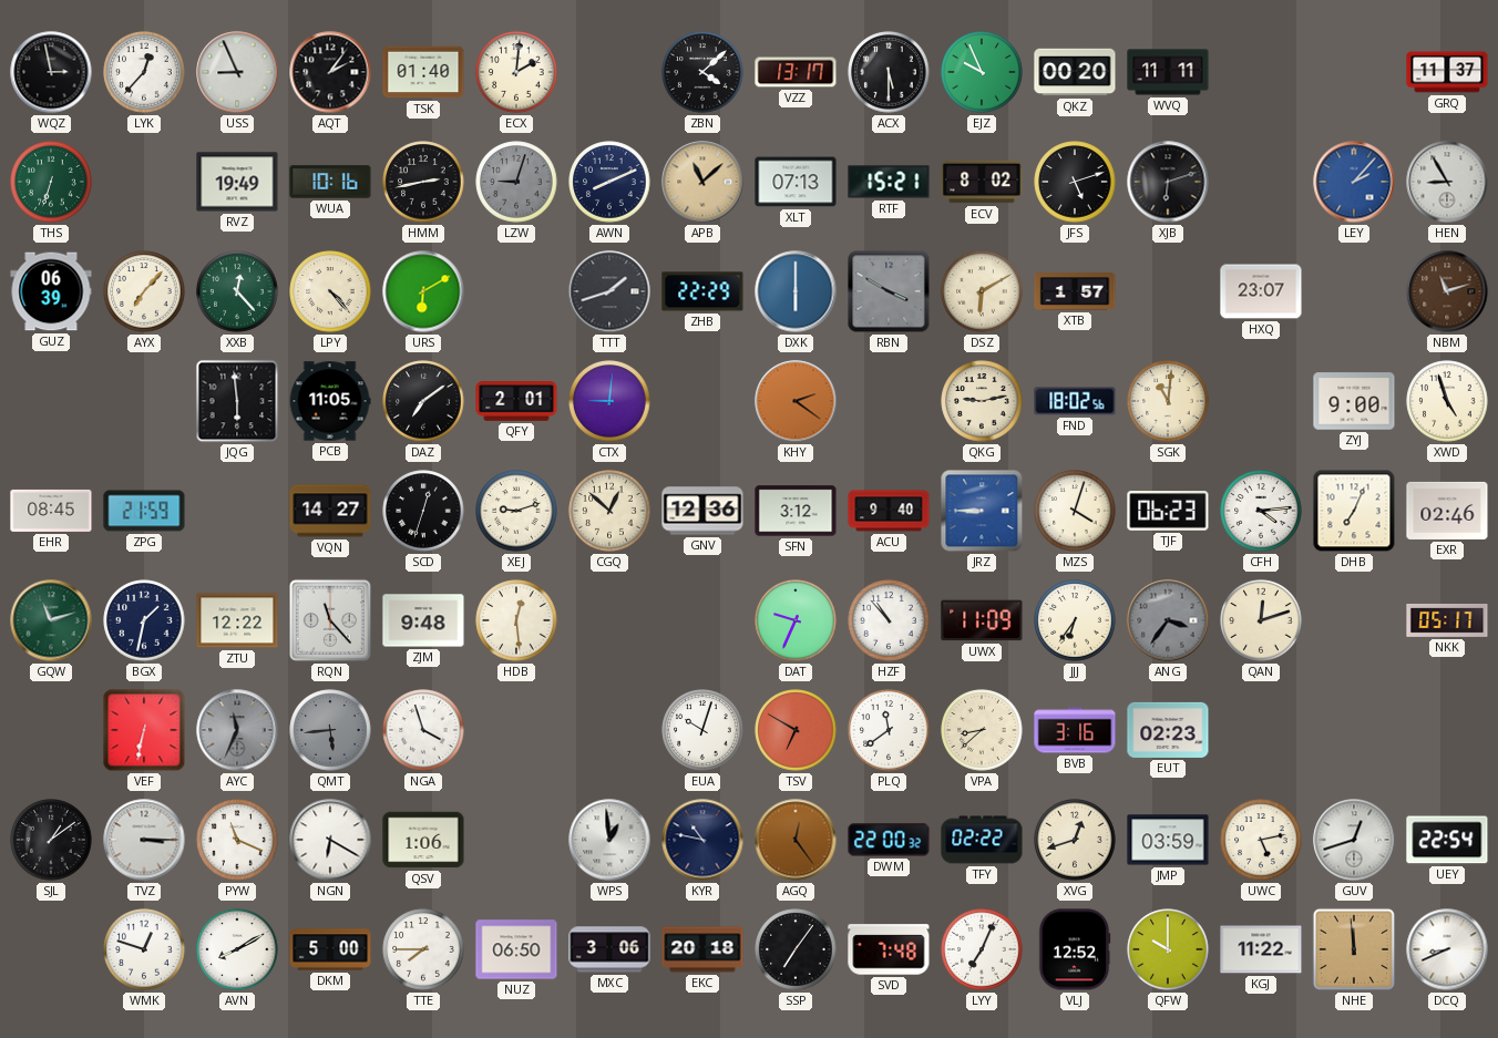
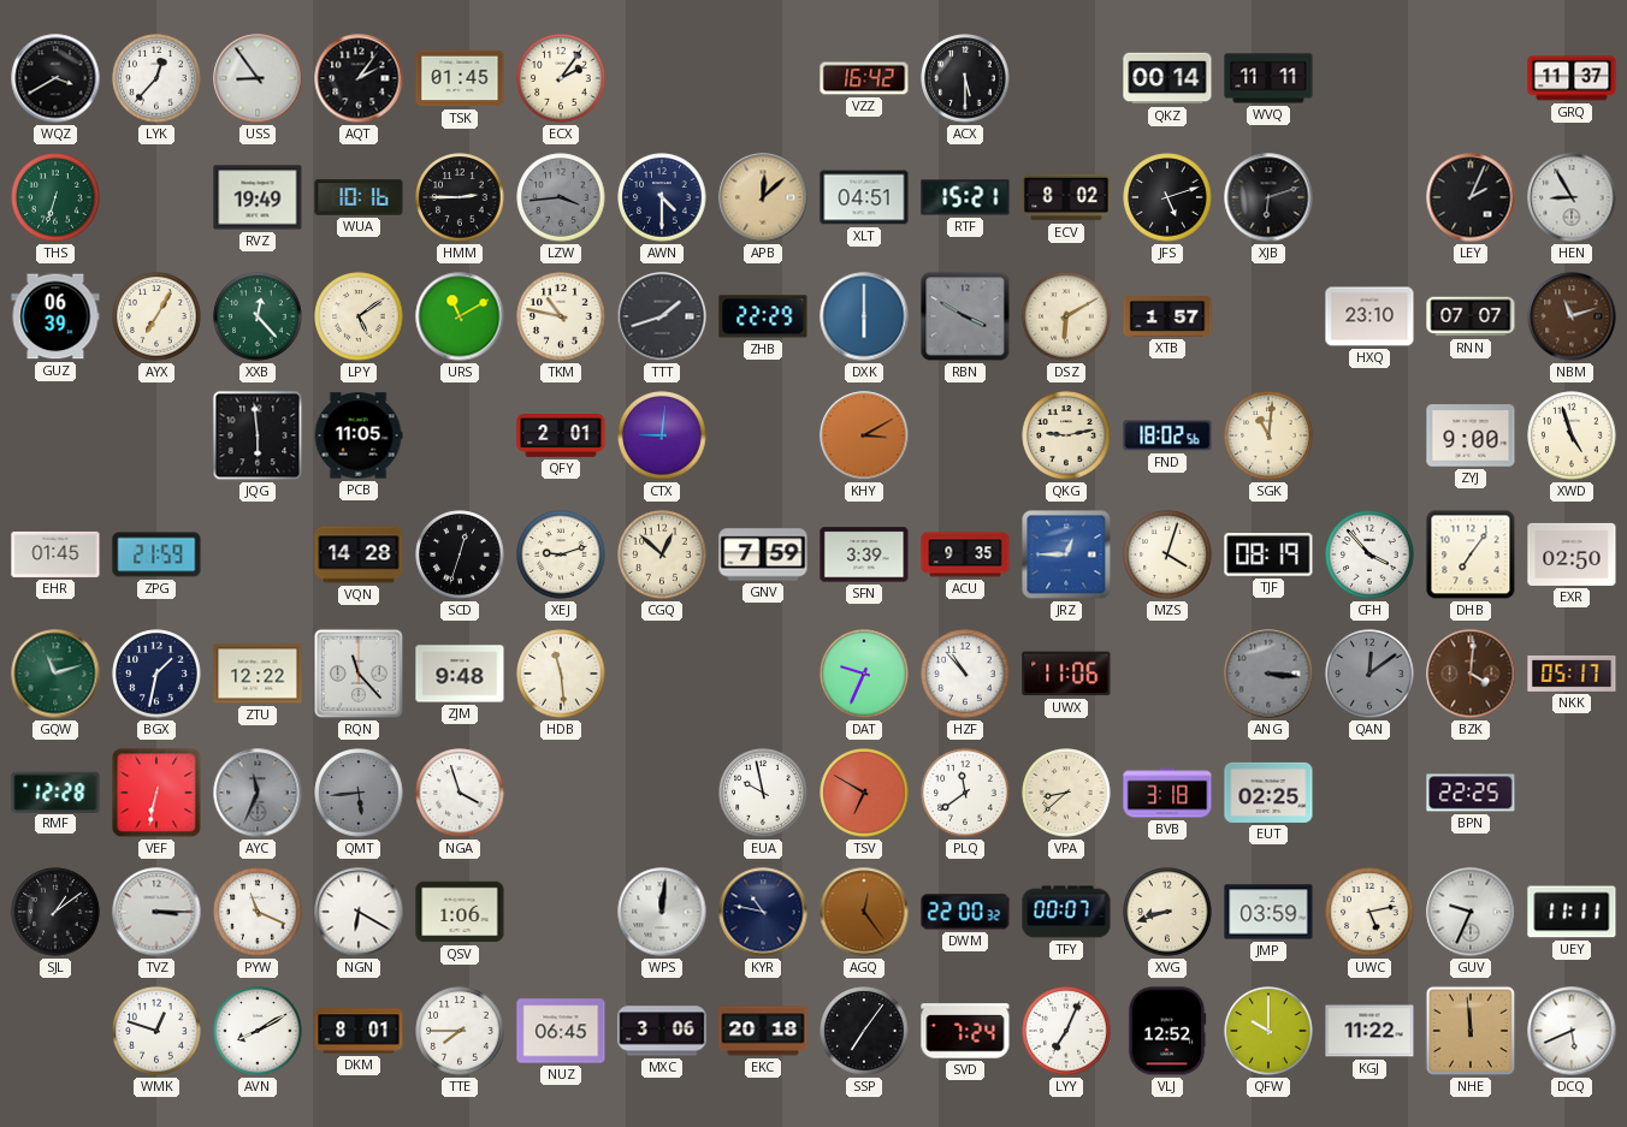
WQZ: 2:58 -> 3:40
USS: 8:56 -> 8:54
TSK: 01:40 -> 01:45
ECX: 2:01 -> 2:06
ZBN: 4:08 -> none
VZZ: 13:17 -> 16:42
EJZ: 9:56 -> none
QKZ: 00:20 -> 00:14
HMM: 2:43 -> 2:45
LZW: 9:03 -> 3:44
AWN: 8:11 -> 4:30
APB: 11:08 -> 12:08
XLT: 07:13 -> 04:51
LEY: 2:07 -> 2:04
LEY dial: blue -> black
AYX: 7:07 -> 7:05
LPY: 4:23 -> 5:09
URS: 6:10 -> 11:10
TKM: none -> 10:47
HXQ: 23:07 -> 23:10
RNN: none -> 07:07
DAZ: 7:09 -> none
KHY: 2:21 -> 3:10
EHR: 08:45 -> 01:45
VQN: 14:27 -> 14:28
GNV: 12:36 -> 7:59
SFN: 3:12 -> 3:39
ACU: 9:40 -> 9:35
JRZ: 8:45 -> 12:45
TJF: 06:23 -> 08:19
CFH: 4:14 -> 3:53
DHB: 7:04 -> 7:06
EXR: 02:46 -> 02:50
HDB: 12:29 -> 11:29
UWX: 11:09 -> 11:06
JJJ: 6:36 -> none
ANG: 3:36 -> 3:16
QAN: 12:12 -> 12:09
QAN dial: cream -> grey
BZK: none -> 4:01
RMF: none -> 12:28
EUA: 10:03 -> 9:58
BVB: 3:16 -> 3:18
EUT: 02:23 -> 02:25
BPN: none -> 22:25
WPS: 12:59 -> 12:01
TFY: 02:22 -> 00:07
XVG: 12:42 -> 8:42
GUV: 12:42 -> 9:34
UEY: 22:54 -> 11:11
DKM: 5:00 -> 8:01
NUZ: 06:50 -> 06:45
SVD: 7:48 -> 7:24
DCQ: 8:41 -> 5:41
